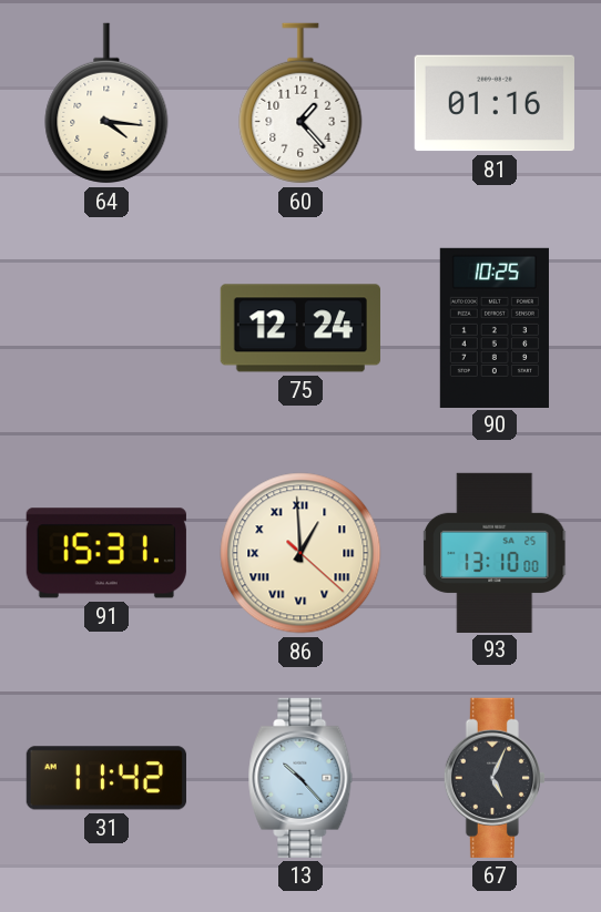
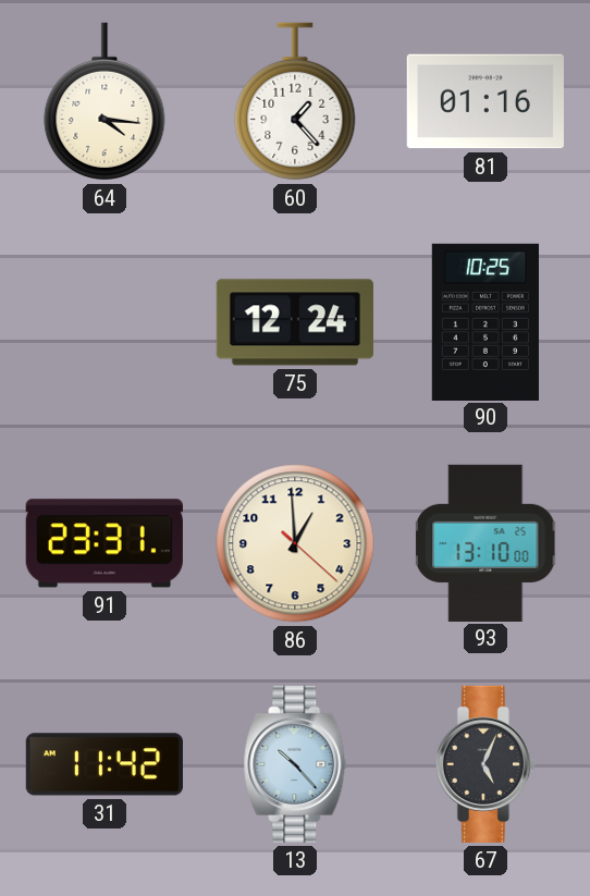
91: 15:31 -> 23:31
86 numerals: Roman -> Arabic
